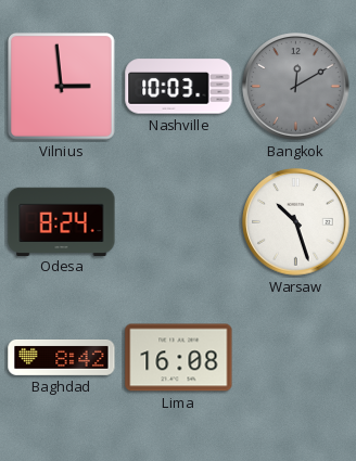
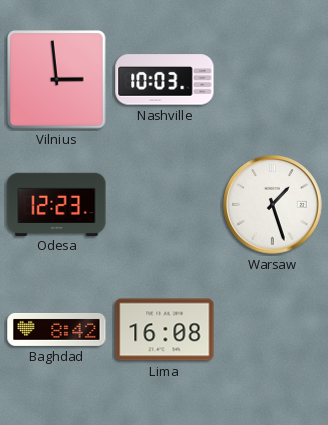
Bangkok: 12:10 -> none
Odesa: 8:24 -> 12:23
Warsaw: 10:27 -> 1:27
